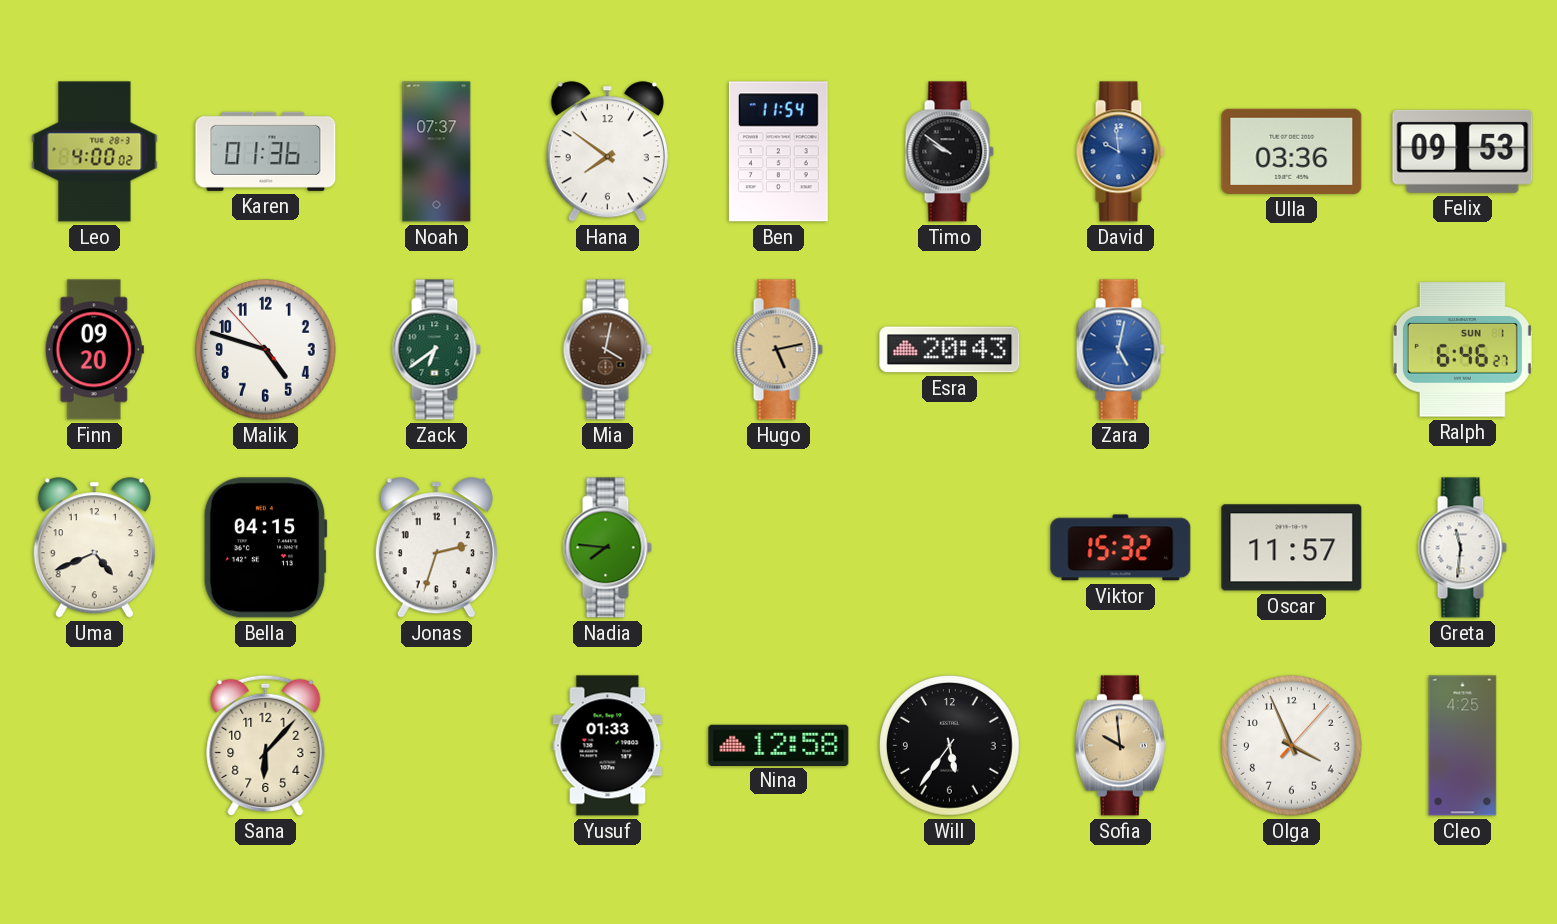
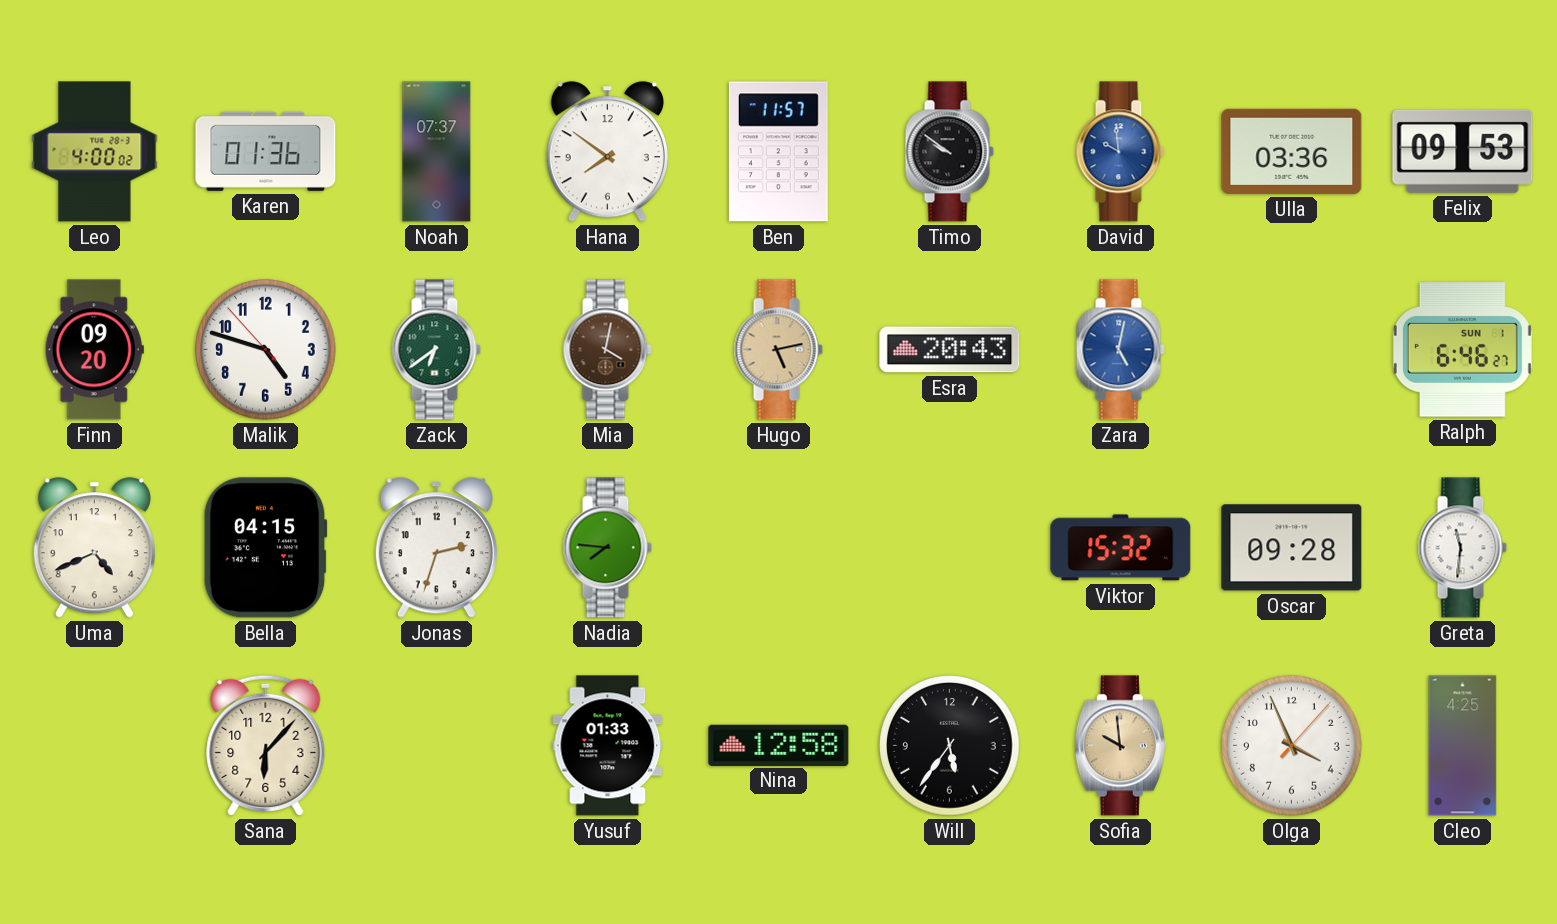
Ben: 11:54 -> 11:57
Oscar: 11:57 -> 09:28
